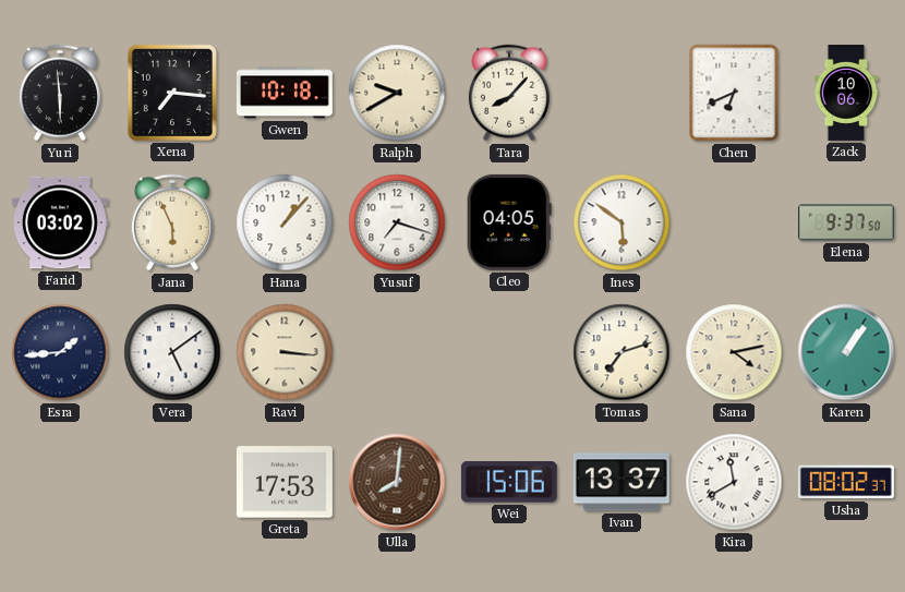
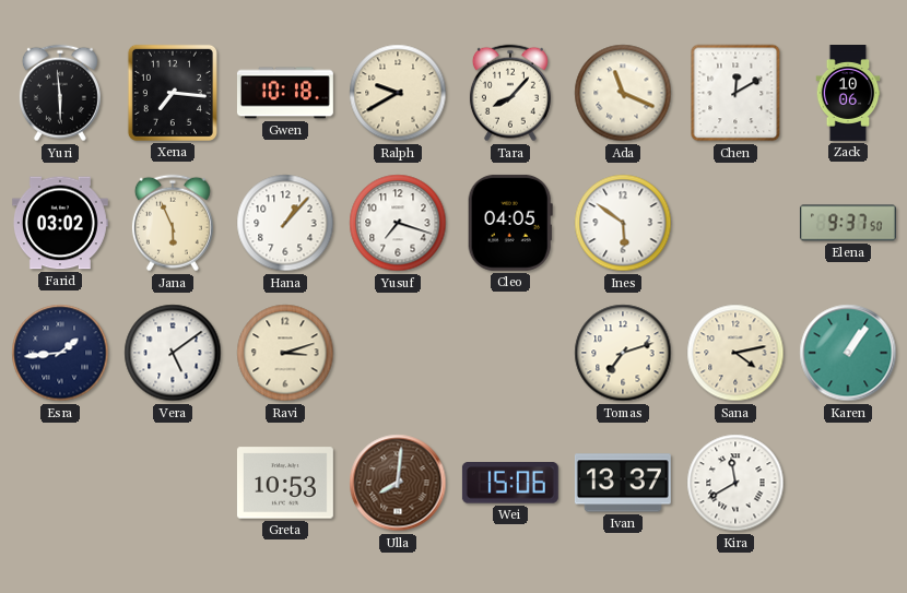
Ada: none -> 11:19
Chen: 6:41 -> 12:10
Ravi: 3:16 -> 3:12
Greta: 17:53 -> 10:53
Usha: 08:02 -> none
